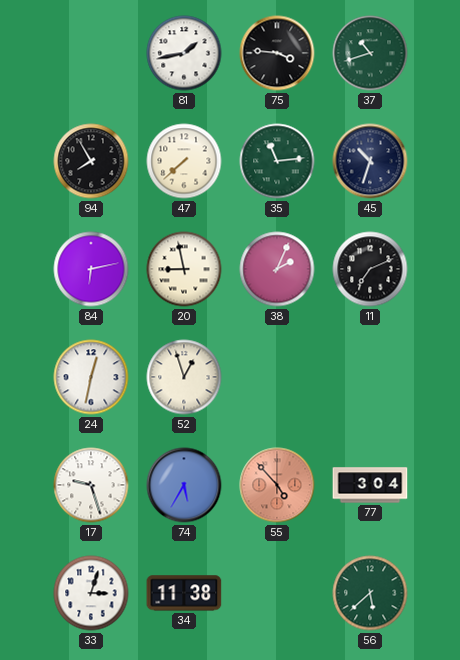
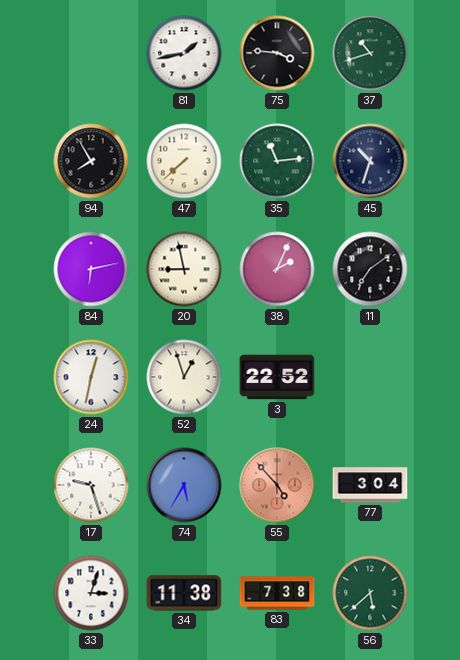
11: 7:11 -> 7:09
3: none -> 22:52
83: none -> 7:38
